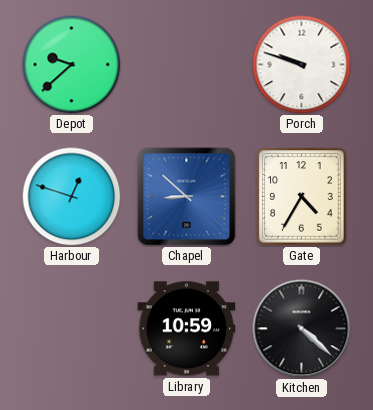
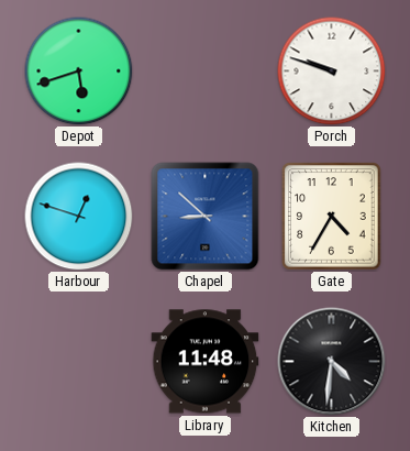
Depot: 9:38 -> 5:42
Library: 10:59 -> 11:48
Kitchen: 4:22 -> 4:31
